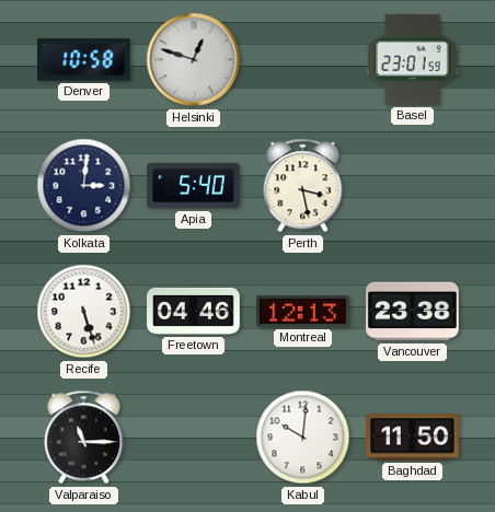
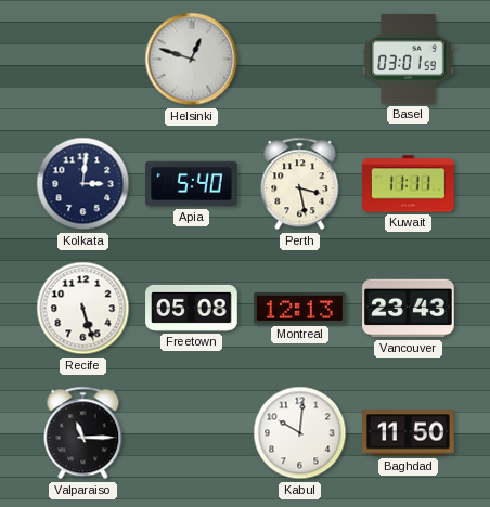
Denver: 10:58 -> none
Basel: 23:01 -> 03:01
Kuwait: none -> 11:11
Freetown: 04:46 -> 05:08
Vancouver: 23:38 -> 23:43
